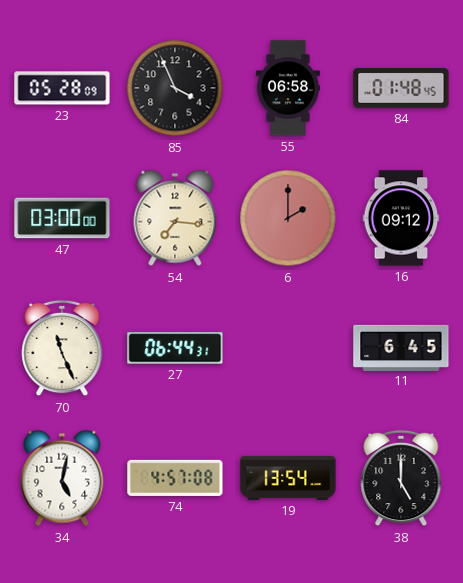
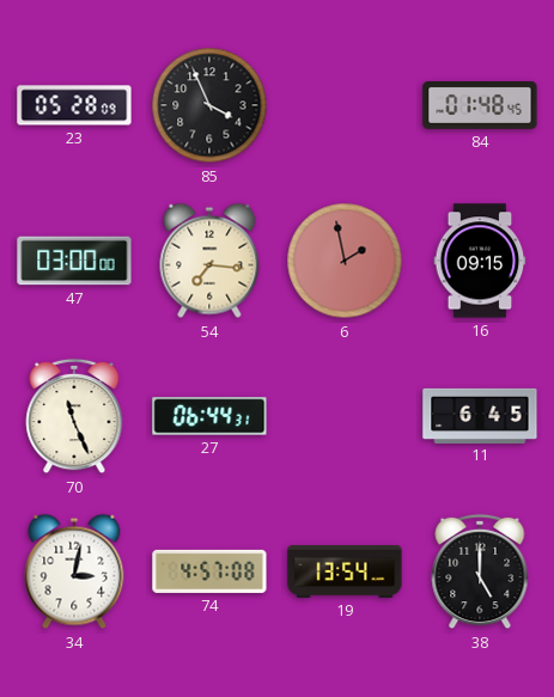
55: 06:58 -> none
6: 2:00 -> 1:58
16: 09:12 -> 09:15
34: 5:02 -> 3:02
